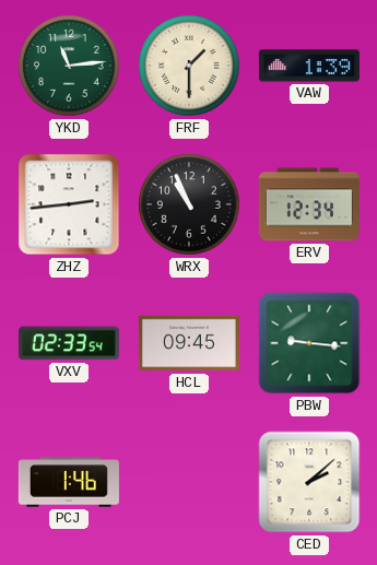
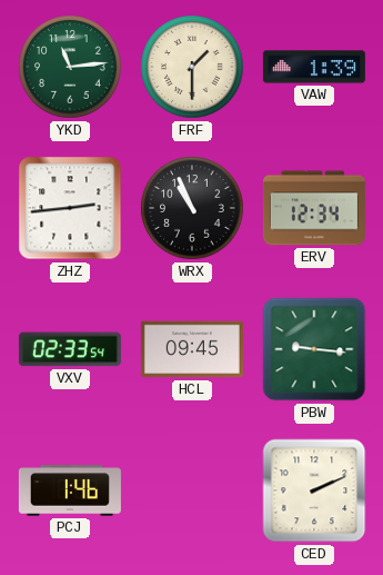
CED: 2:08 -> 2:11
